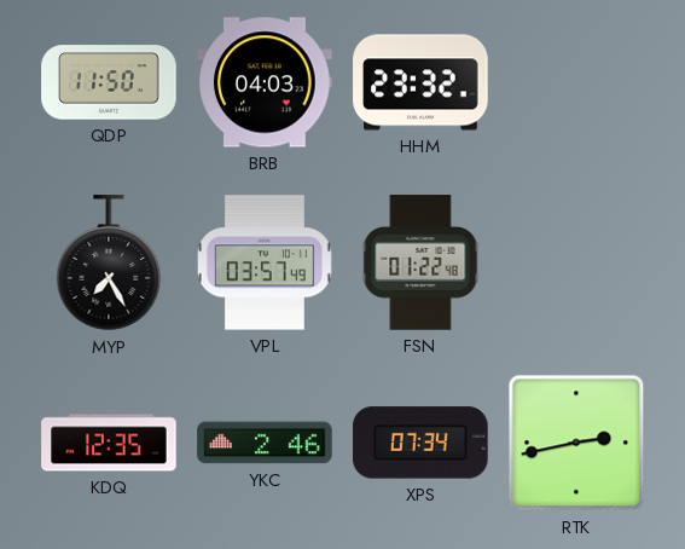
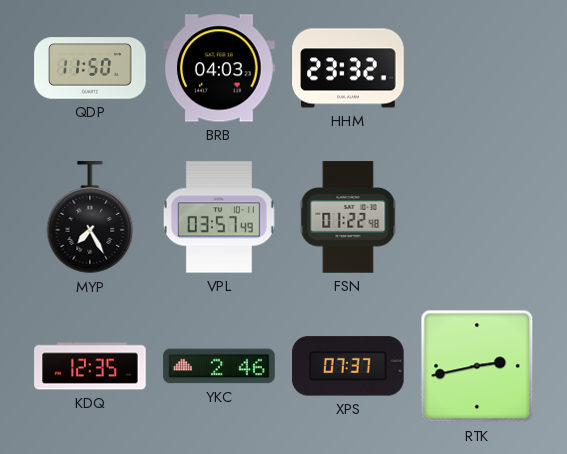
XPS: 07:34 -> 07:37
